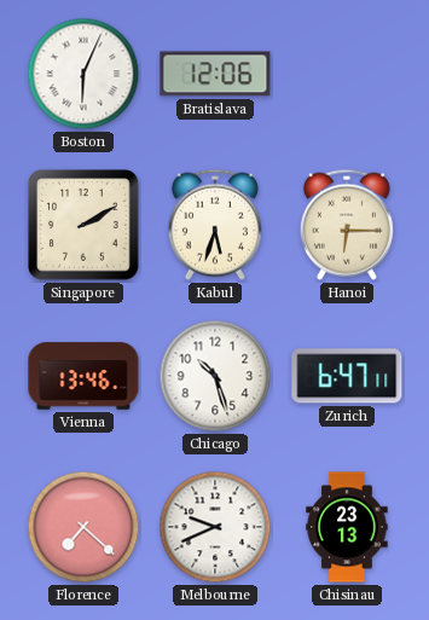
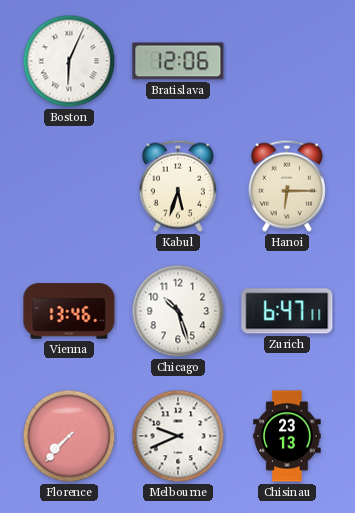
Singapore: 2:10 -> none
Florence: 7:22 -> 7:37
